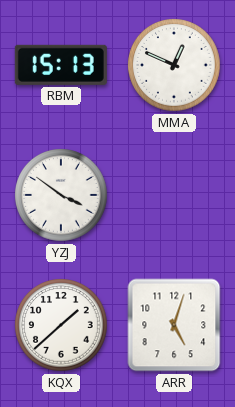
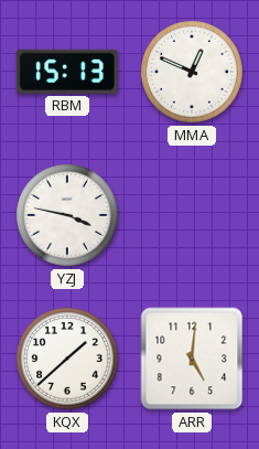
YZJ: 3:51 -> 3:47
ARR: 5:03 -> 5:01
